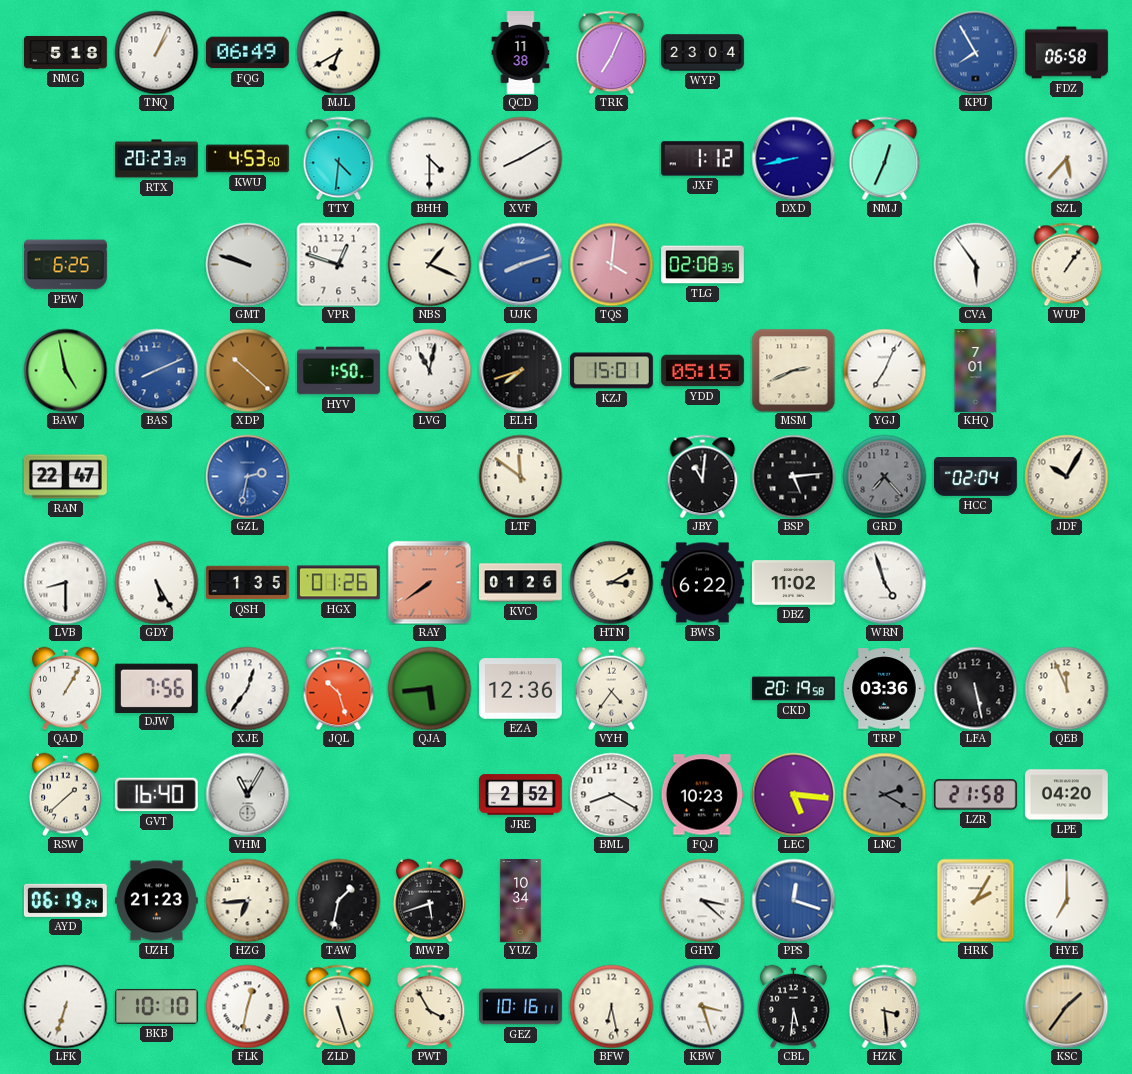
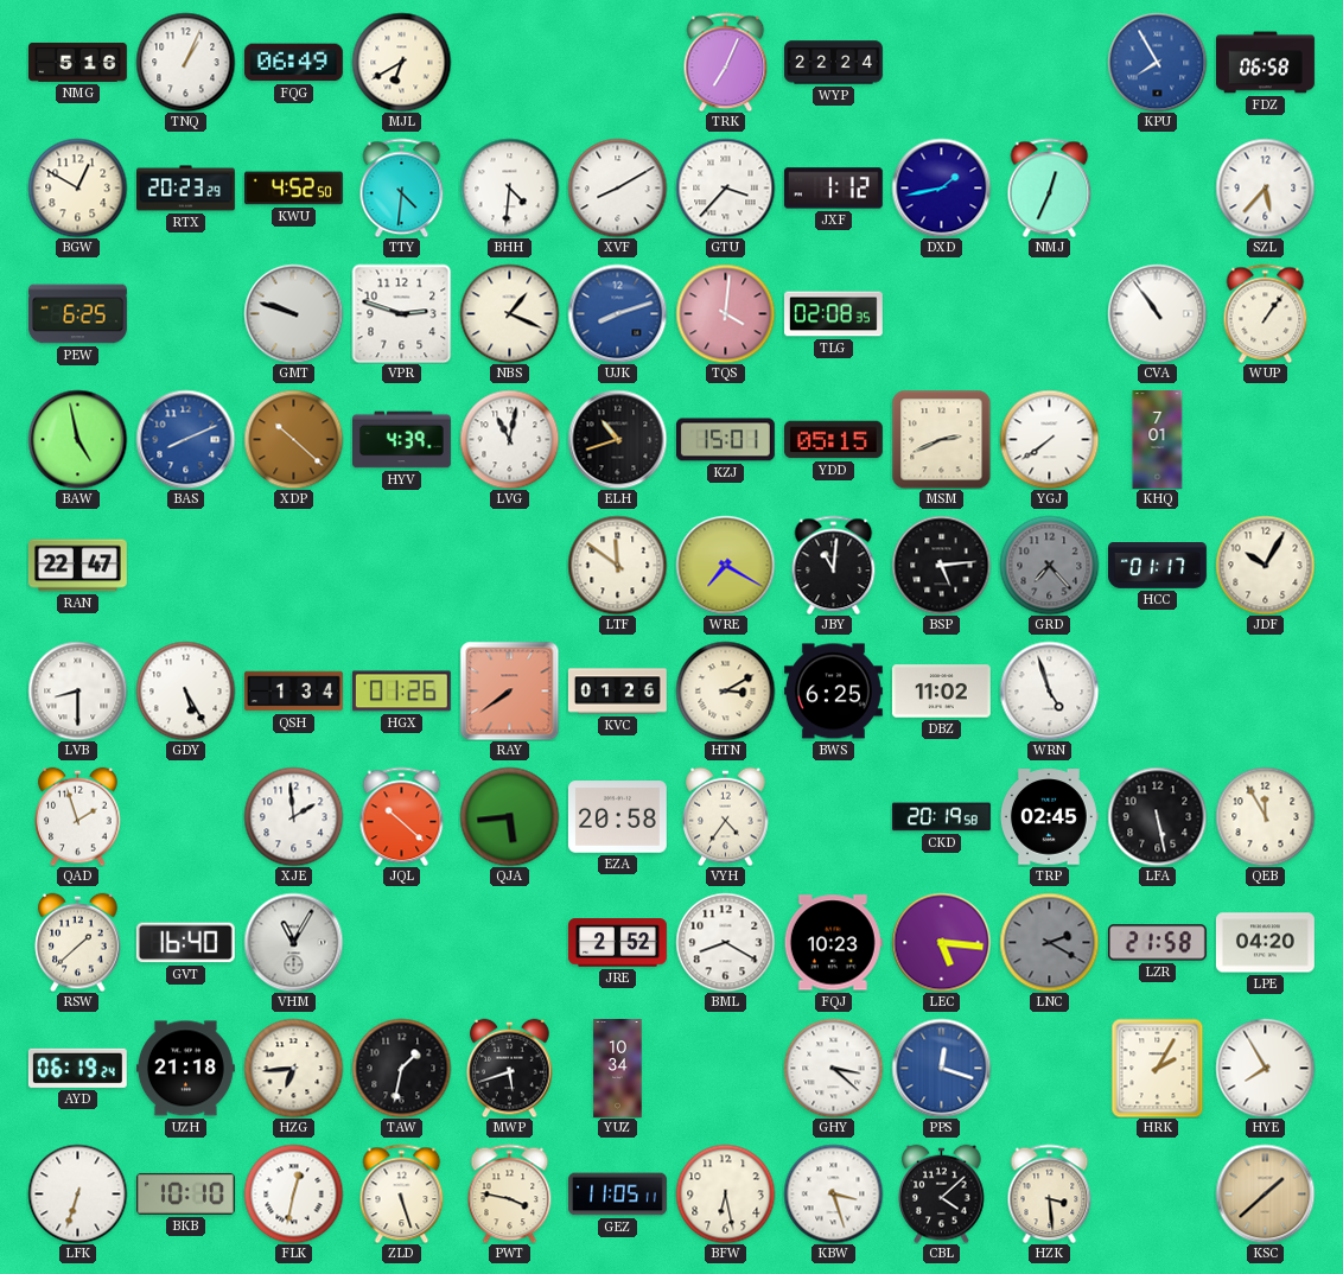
NMG: 5:18 -> 5:16
QCD: 11:38 -> none
WYP: 23:04 -> 22:24
BGW: none -> 12:50
KWU: 4:53 -> 4:52
BHH: 4:30 -> 4:31
GTU: none -> 3:37
DXD: 8:43 -> 1:43
VPR: 12:48 -> 2:48
CVA: 5:54 -> 10:54
HYV: 1:50 -> 4:39
ELH: 7:42 -> 10:42
YGJ: 7:04 -> 7:39
GZL: 2:32 -> none
WRE: none -> 7:20
HCC: 02:04 -> 01:17
QSH: 1:35 -> 1:34
BWS: 6:22 -> 6:25
QAD: 1:05 -> 1:57
DJW: 7:56 -> none
XJE: 12:36 -> 1:59
JQL: 10:27 -> 10:22
EZA: 12:36 -> 20:58
TRP: 03:36 -> 02:45
QEB: 11:56 -> 11:55
UZH: 21:23 -> 21:18
HYE: 7:00 -> 7:55
PWT: 3:55 -> 3:47
GEZ: 10:16 -> 11:05
CBL: 5:31 -> 4:08
KSC: 1:36 -> 1:38
